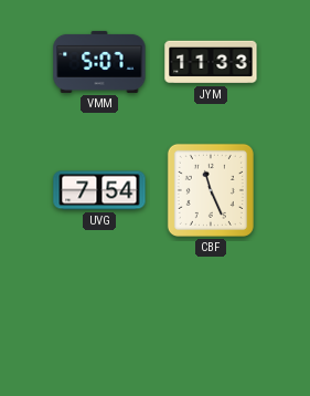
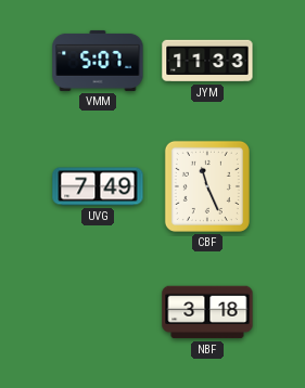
UVG: 7:54 -> 7:49
NBF: none -> 3:18
